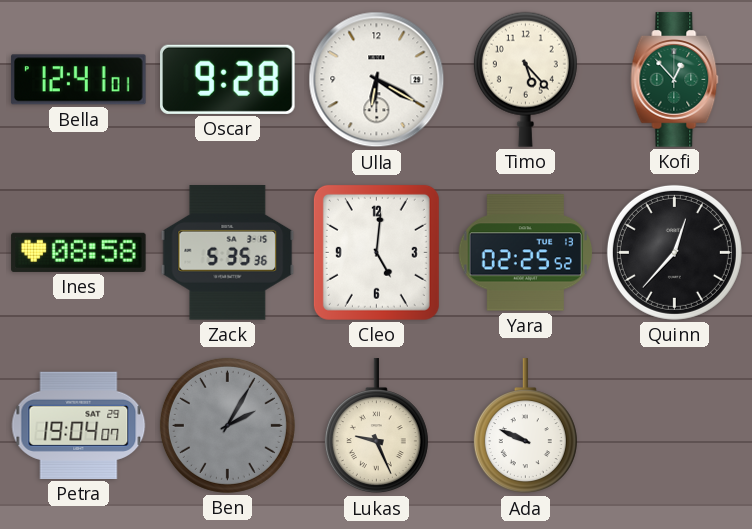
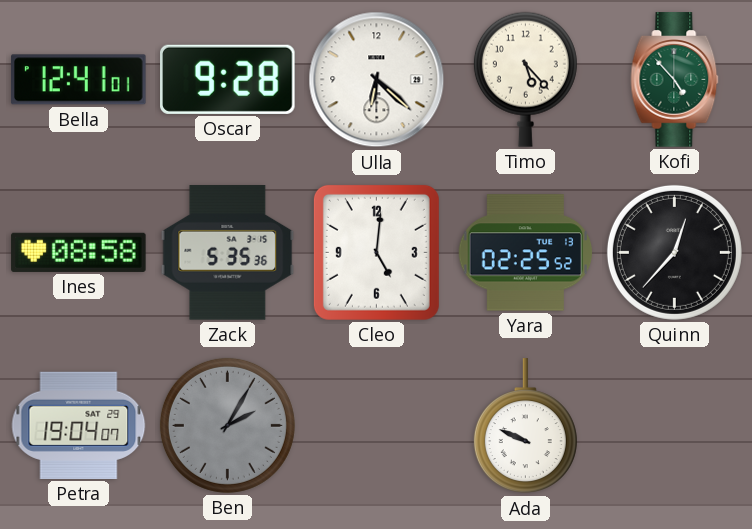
Ulla: 6:20 -> 6:22
Kofi: 12:53 -> 4:53
Lukas: 9:26 -> none
